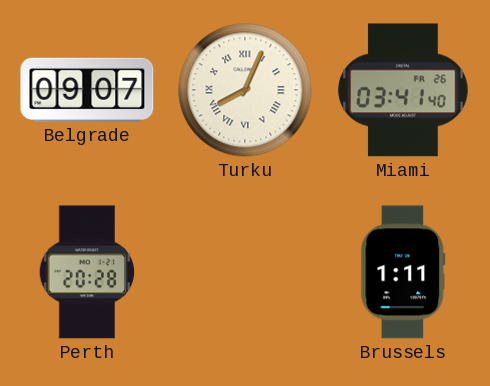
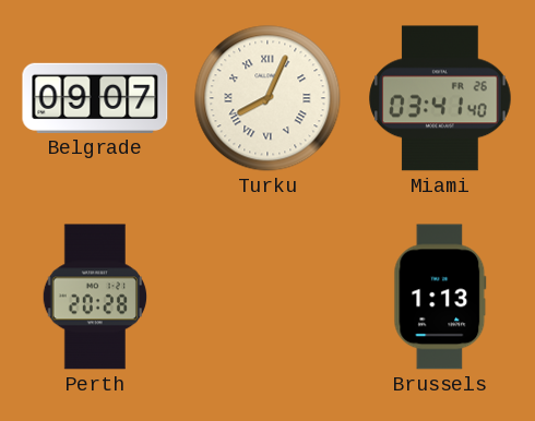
Brussels: 1:11 -> 1:13
